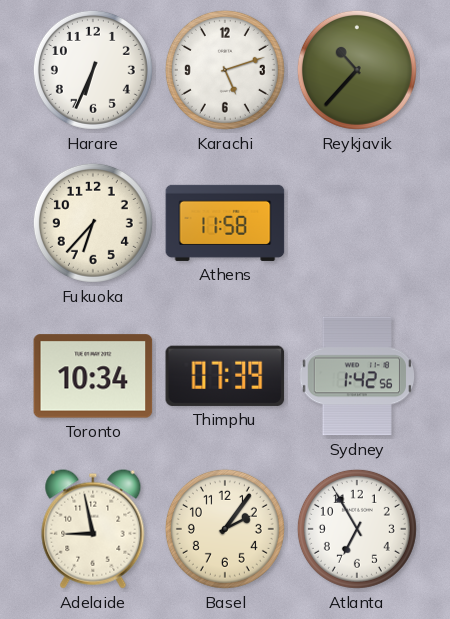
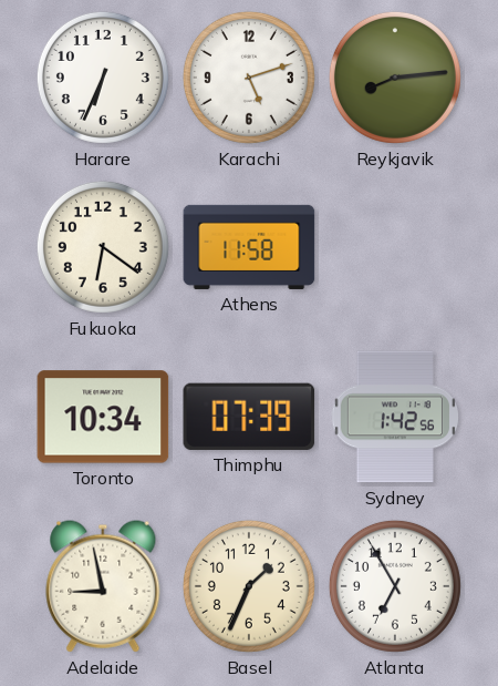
Reykjavik: 10:37 -> 8:14
Fukuoka: 6:37 -> 6:21
Basel: 2:06 -> 1:34
